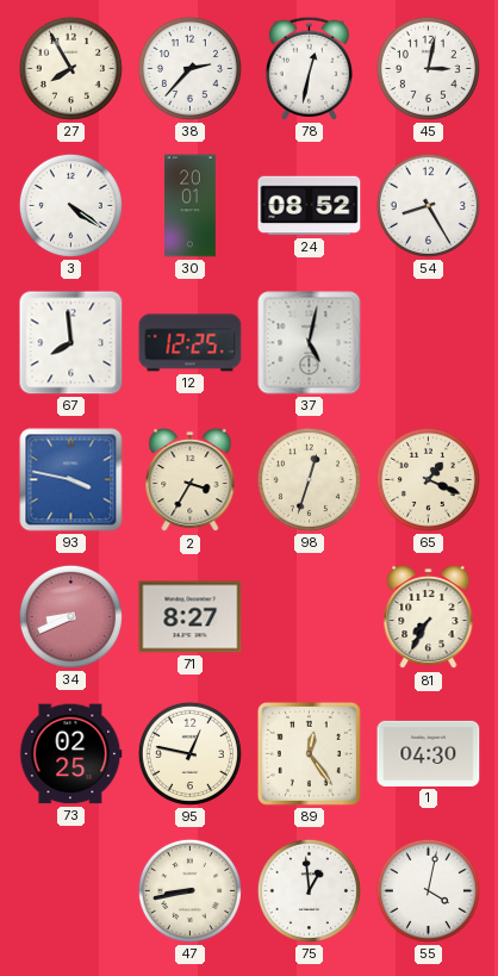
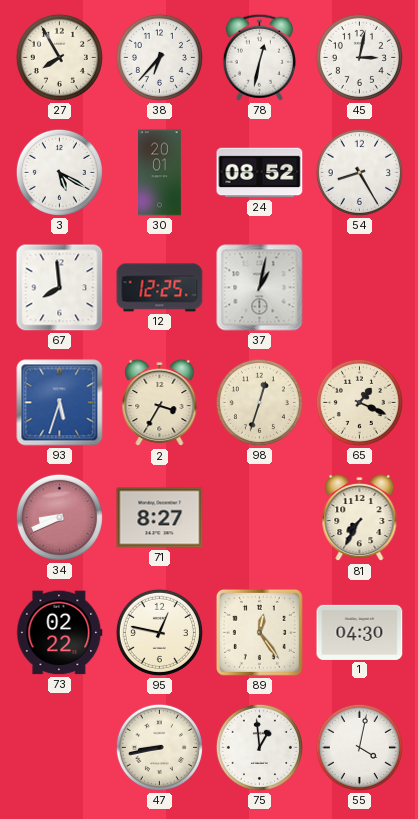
38: 2:37 -> 6:37
3: 4:21 -> 5:20
37: 5:02 -> 1:02
93: 3:47 -> 5:33
73: 02:25 -> 02:22
